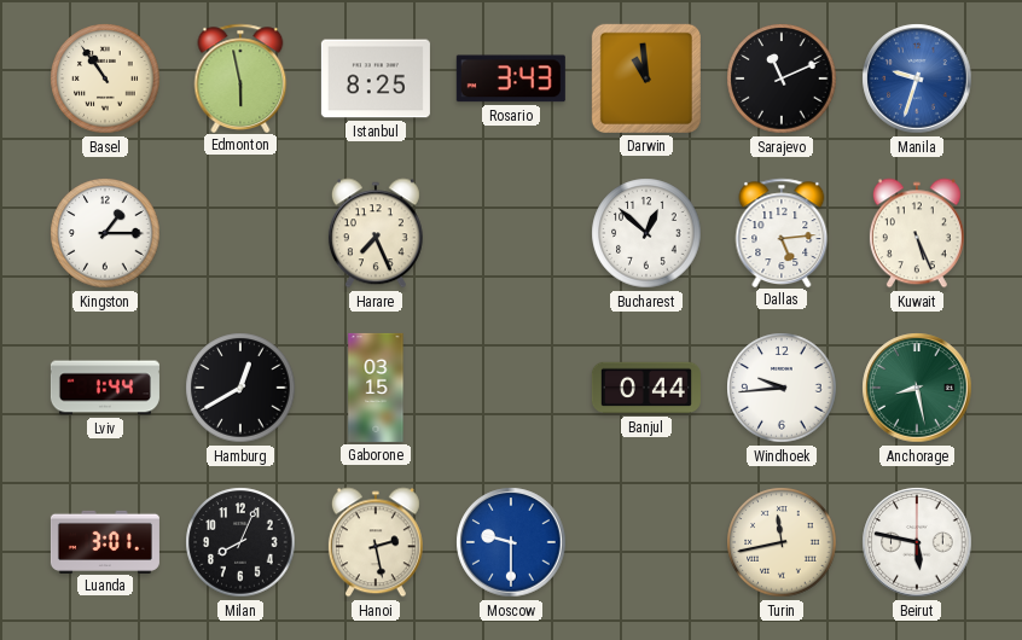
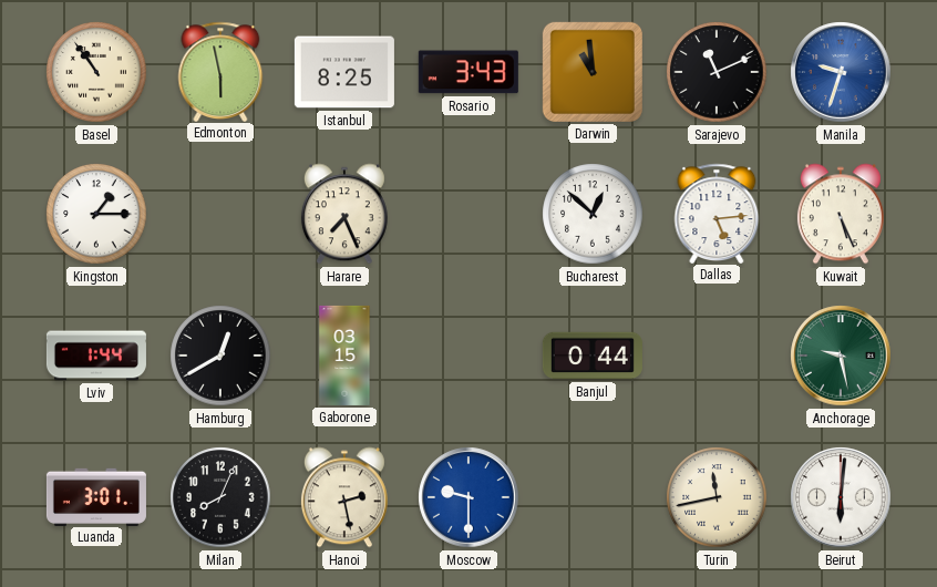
Windhoek: 9:44 -> none
Anchorage: 8:28 -> 9:28
Beirut: 5:47 -> 6:01
